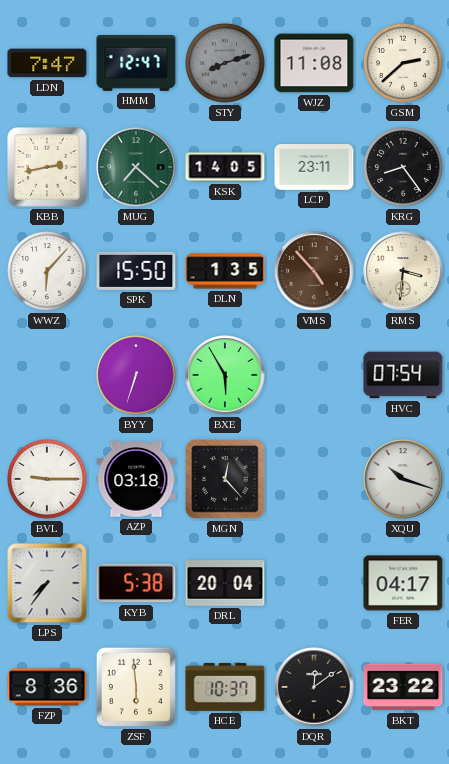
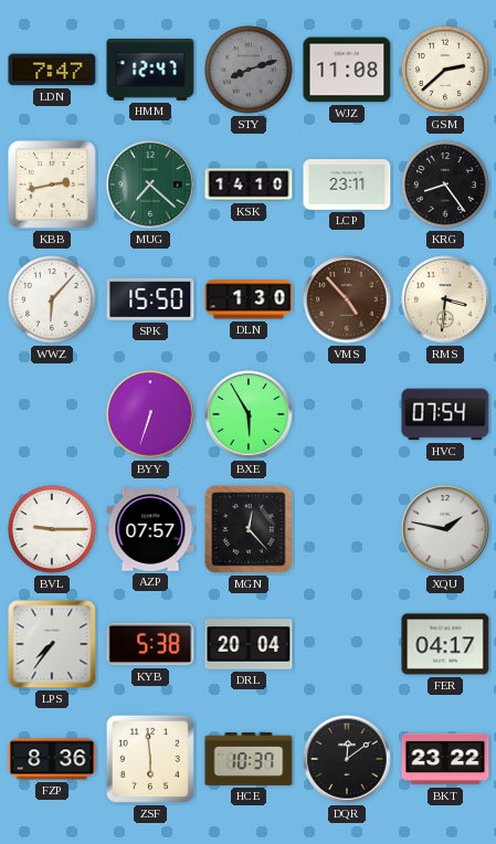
KSK: 14:05 -> 14:10
DLN: 1:35 -> 1:30
AZP: 03:18 -> 07:57
XQU: 10:18 -> 1:47
